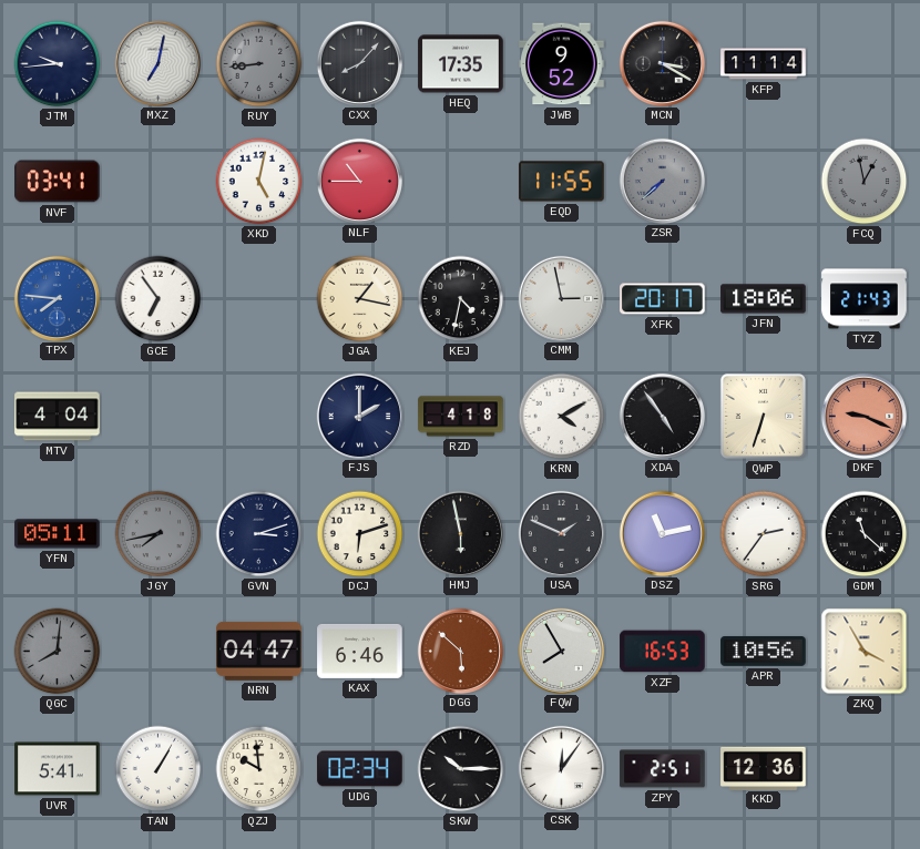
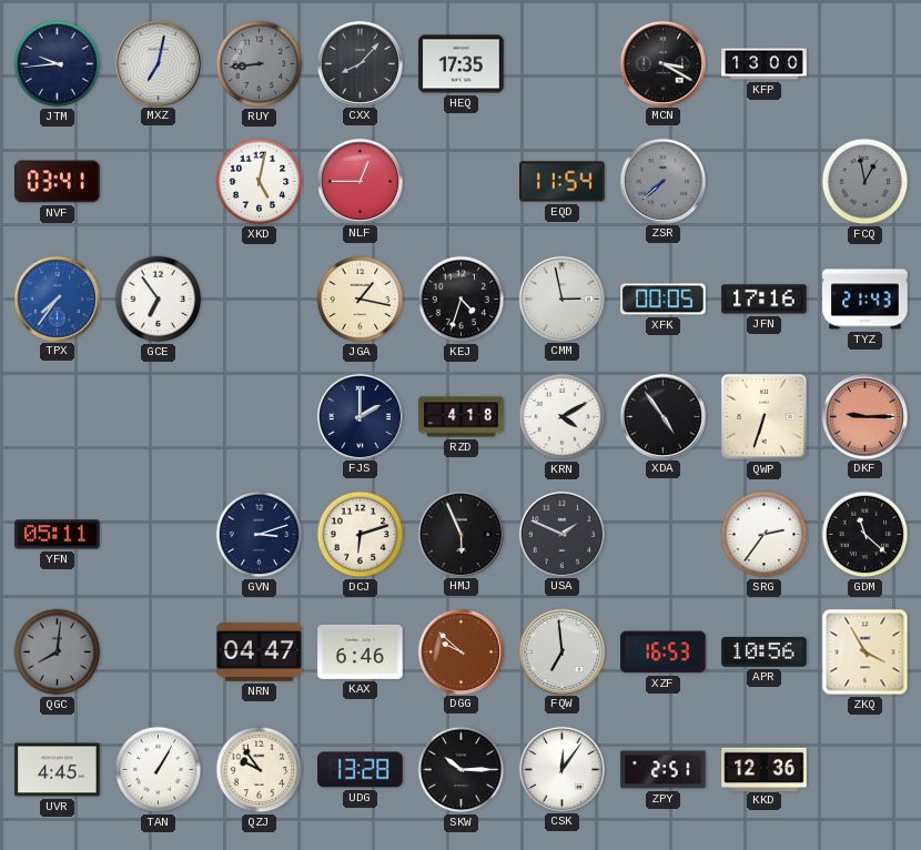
JWB: 9:52 -> none
KFP: 11:14 -> 13:00
NLF: 10:45 -> 12:45
EQD: 11:55 -> 11:54
TPX: 7:46 -> 7:36
KEJ: 4:32 -> 4:33
XFK: 20:17 -> 00:05
JFN: 18:06 -> 17:16
MTV: 4:04 -> none
DKF: 9:19 -> 9:15
JGY: 7:43 -> none
HMJ: 5:58 -> 5:56
DSZ: 11:13 -> none
DGG: 5:52 -> 9:52
FQW: 7:55 -> 6:59
UVR: 5:41 -> 4:45
QZJ: 9:59 -> 9:54
UDG: 02:34 -> 13:28
